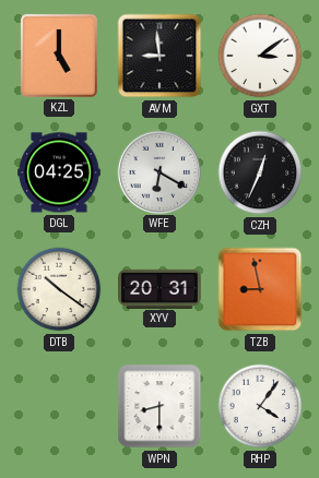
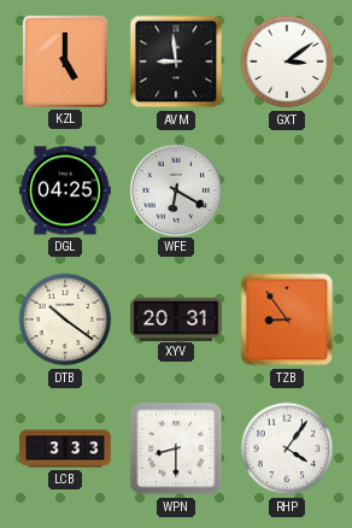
CZH: 12:34 -> none
TZB: 8:58 -> 8:54
LCB: none -> 3:33
